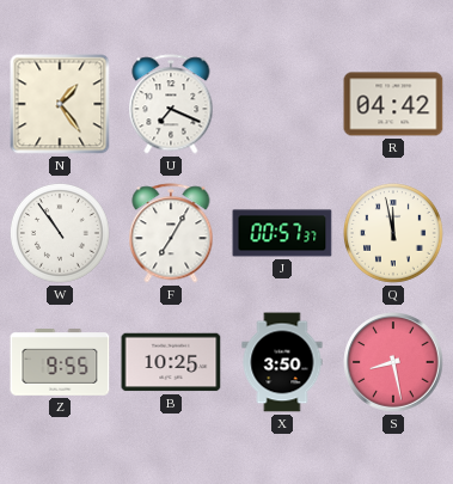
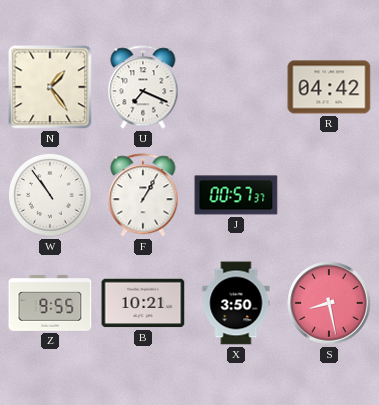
F: 7:05 -> 1:05
Q: 11:58 -> none
B: 10:25 -> 10:21
